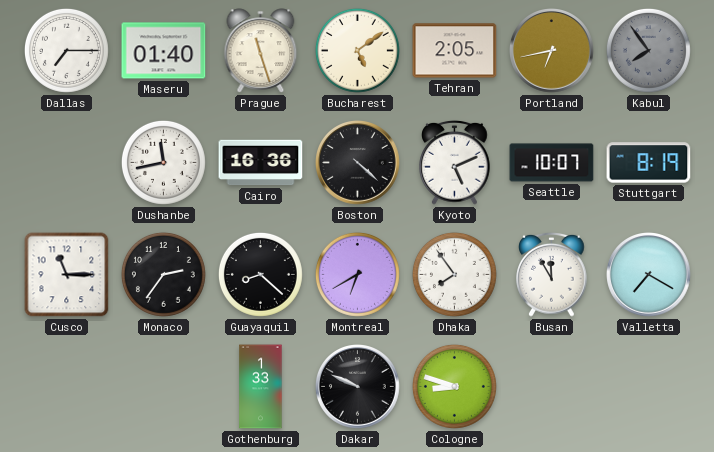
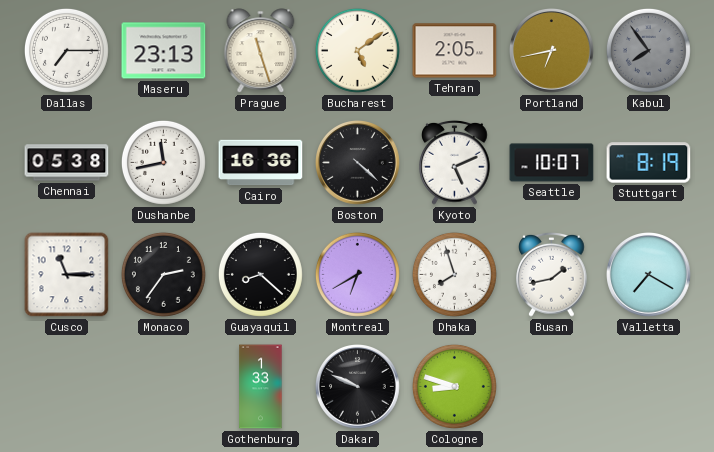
Maseru: 01:40 -> 23:13
Chennai: none -> 05:38
Dhaka: 7:54 -> 7:57
Busan: 11:55 -> 1:43
